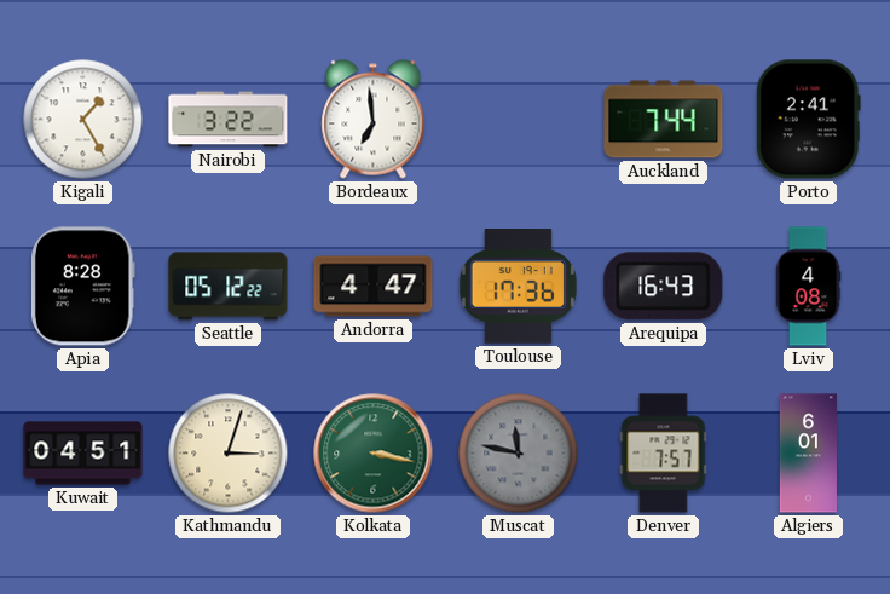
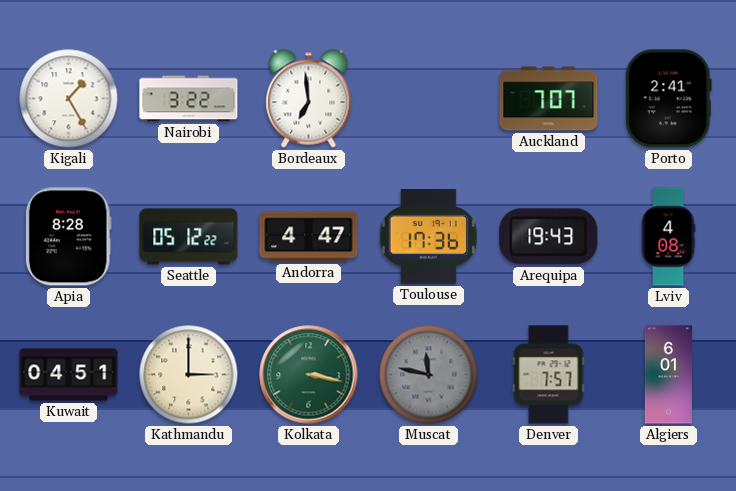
Auckland: 7:44 -> 7:07
Arequipa: 16:43 -> 19:43
Kathmandu: 3:03 -> 3:00
